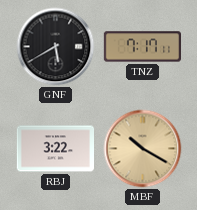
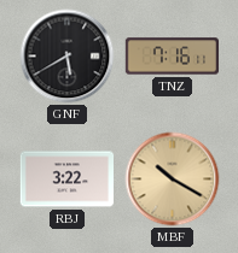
TNZ: 7:17 -> 7:16
